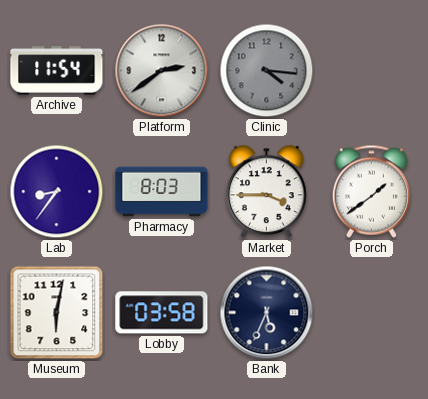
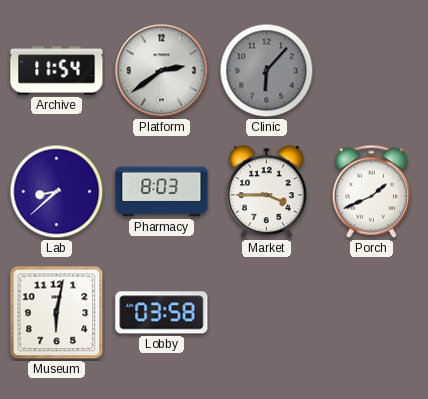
Clinic: 4:16 -> 6:07
Lab: 8:36 -> 8:38
Porch: 1:39 -> 1:41
Bank: 5:34 -> none
